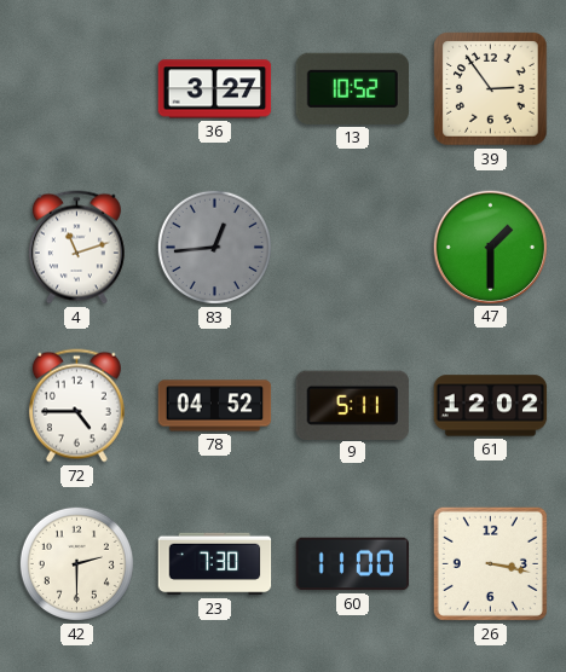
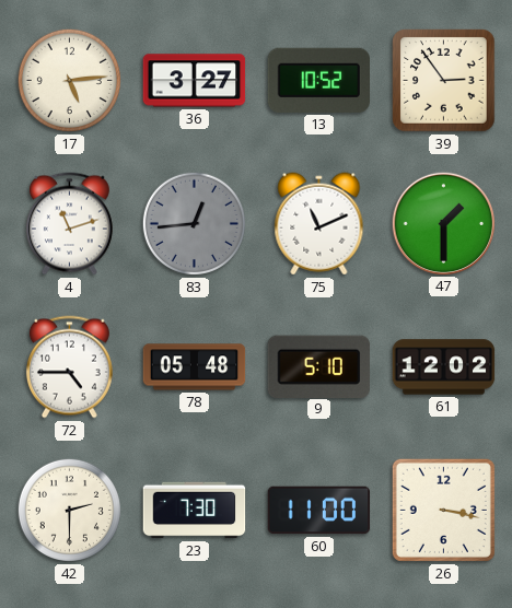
17: none -> 5:14
75: none -> 11:11
78: 04:52 -> 05:48
9: 5:11 -> 5:10
